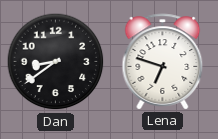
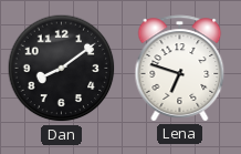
Dan: 8:39 -> 8:09
